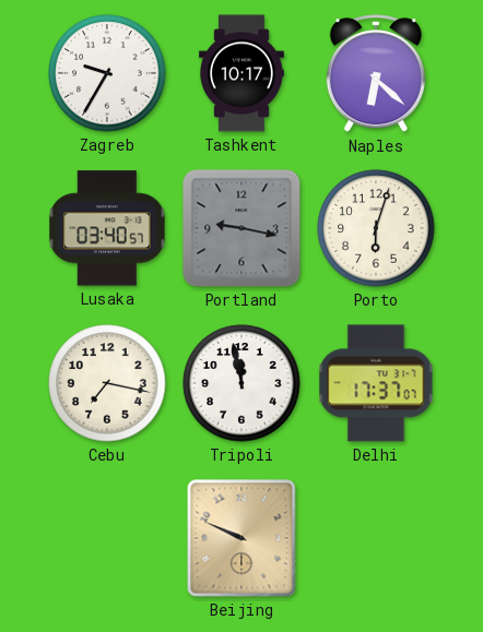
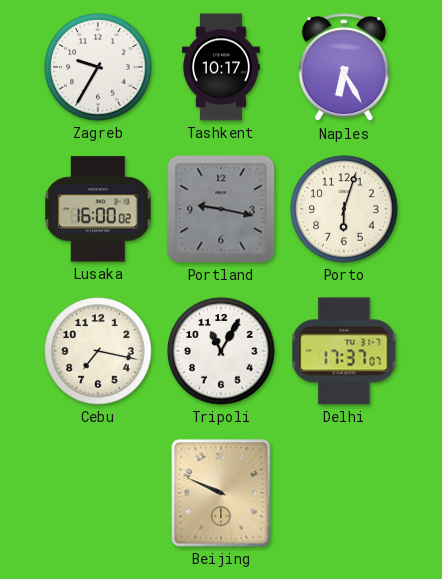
Naples: 6:22 -> 6:25
Lusaka: 03:40 -> 16:00
Tripoli: 11:58 -> 11:05
